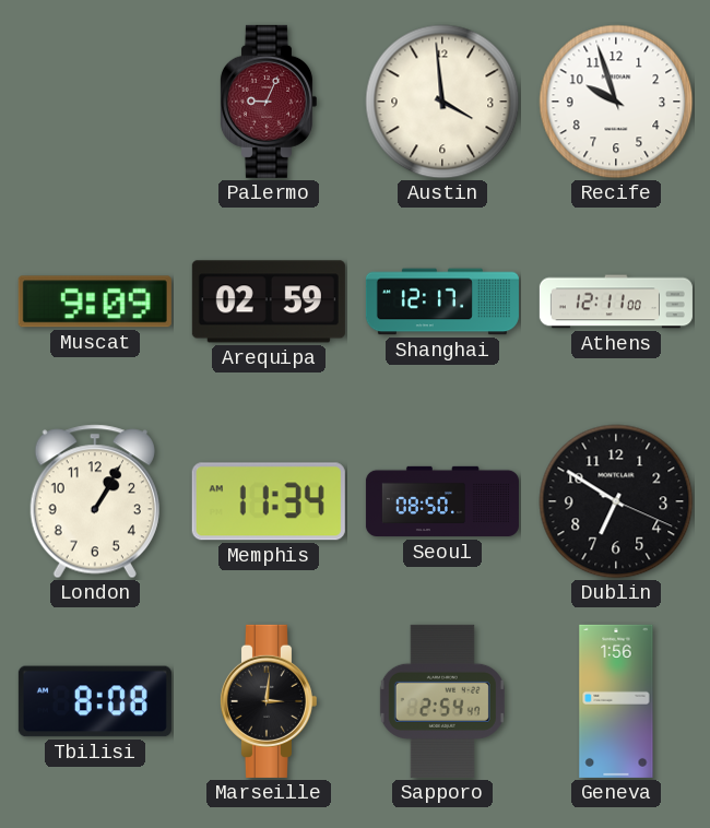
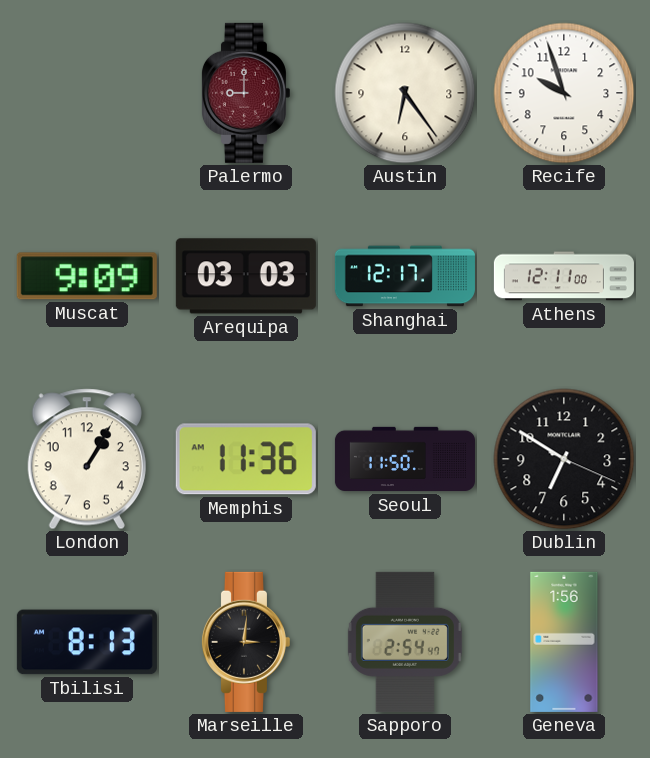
Palermo: 9:04 -> 9:00
Austin: 3:59 -> 6:24
Arequipa: 02:59 -> 03:03
Memphis: 11:34 -> 11:36
Seoul: 08:50 -> 11:50
Tbilisi: 8:08 -> 8:13
